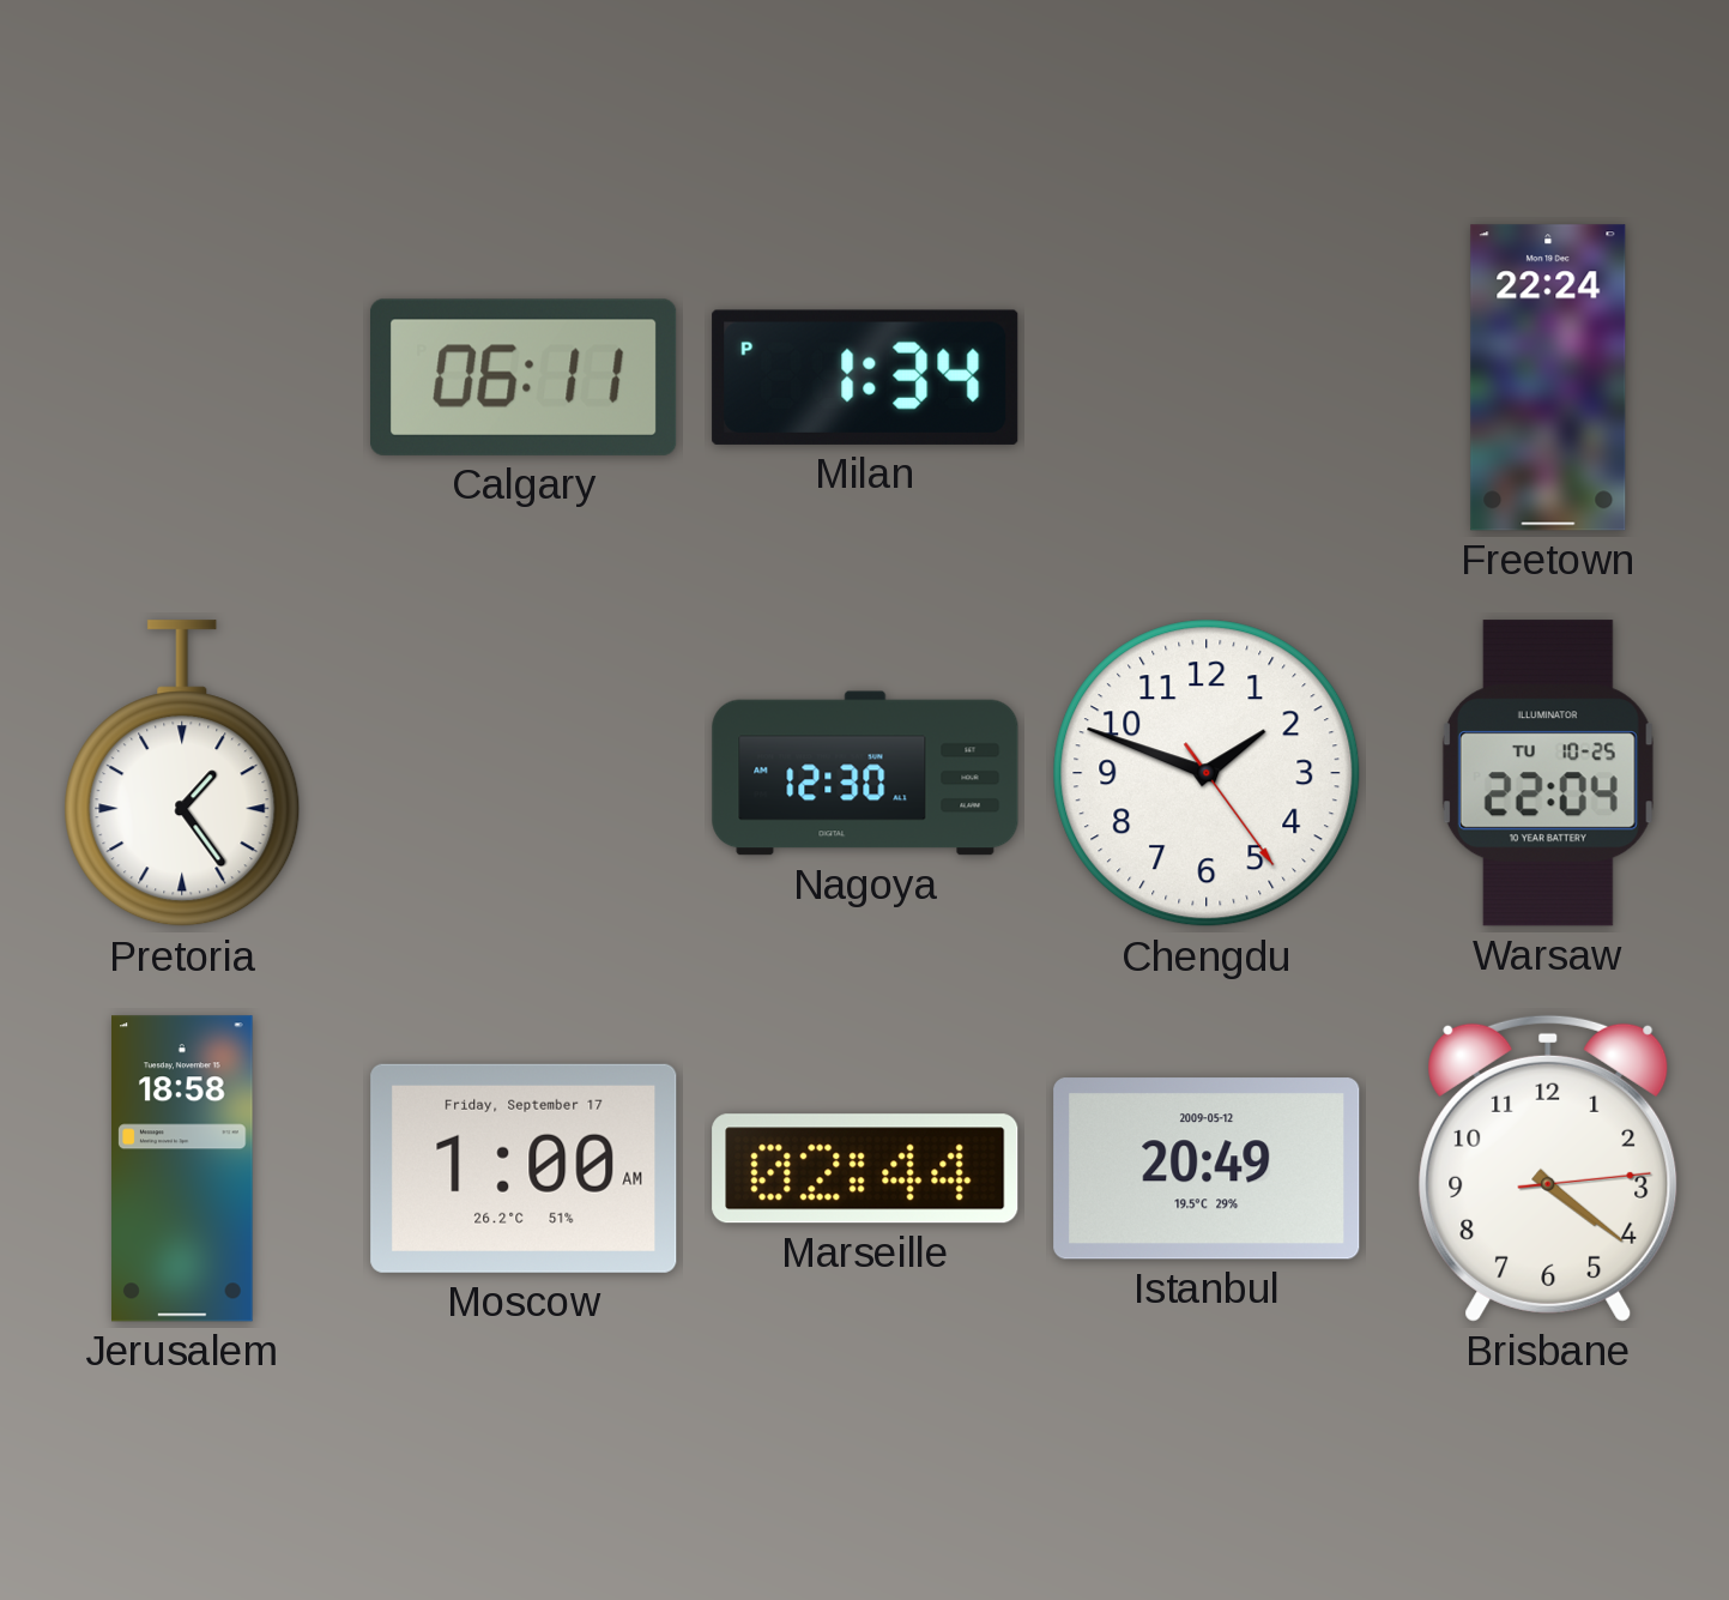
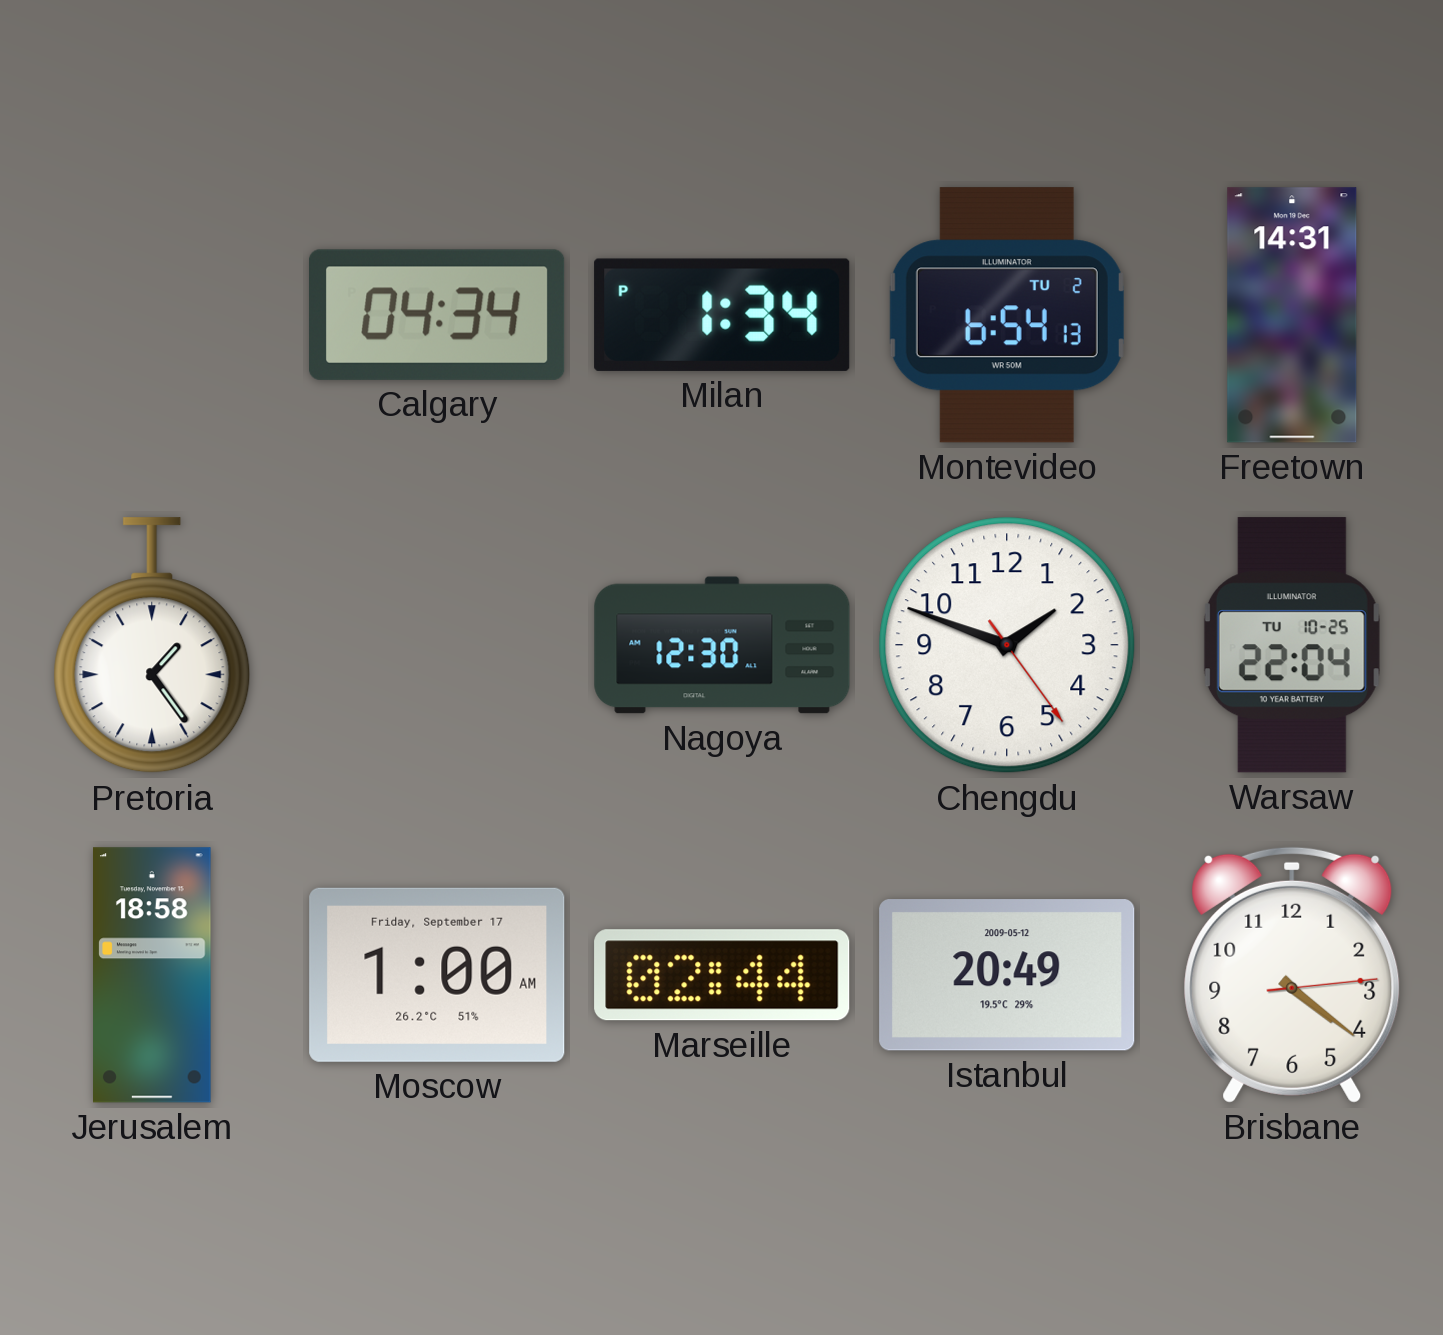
Calgary: 06:11 -> 04:34
Montevideo: none -> 6:54
Freetown: 22:24 -> 14:31
